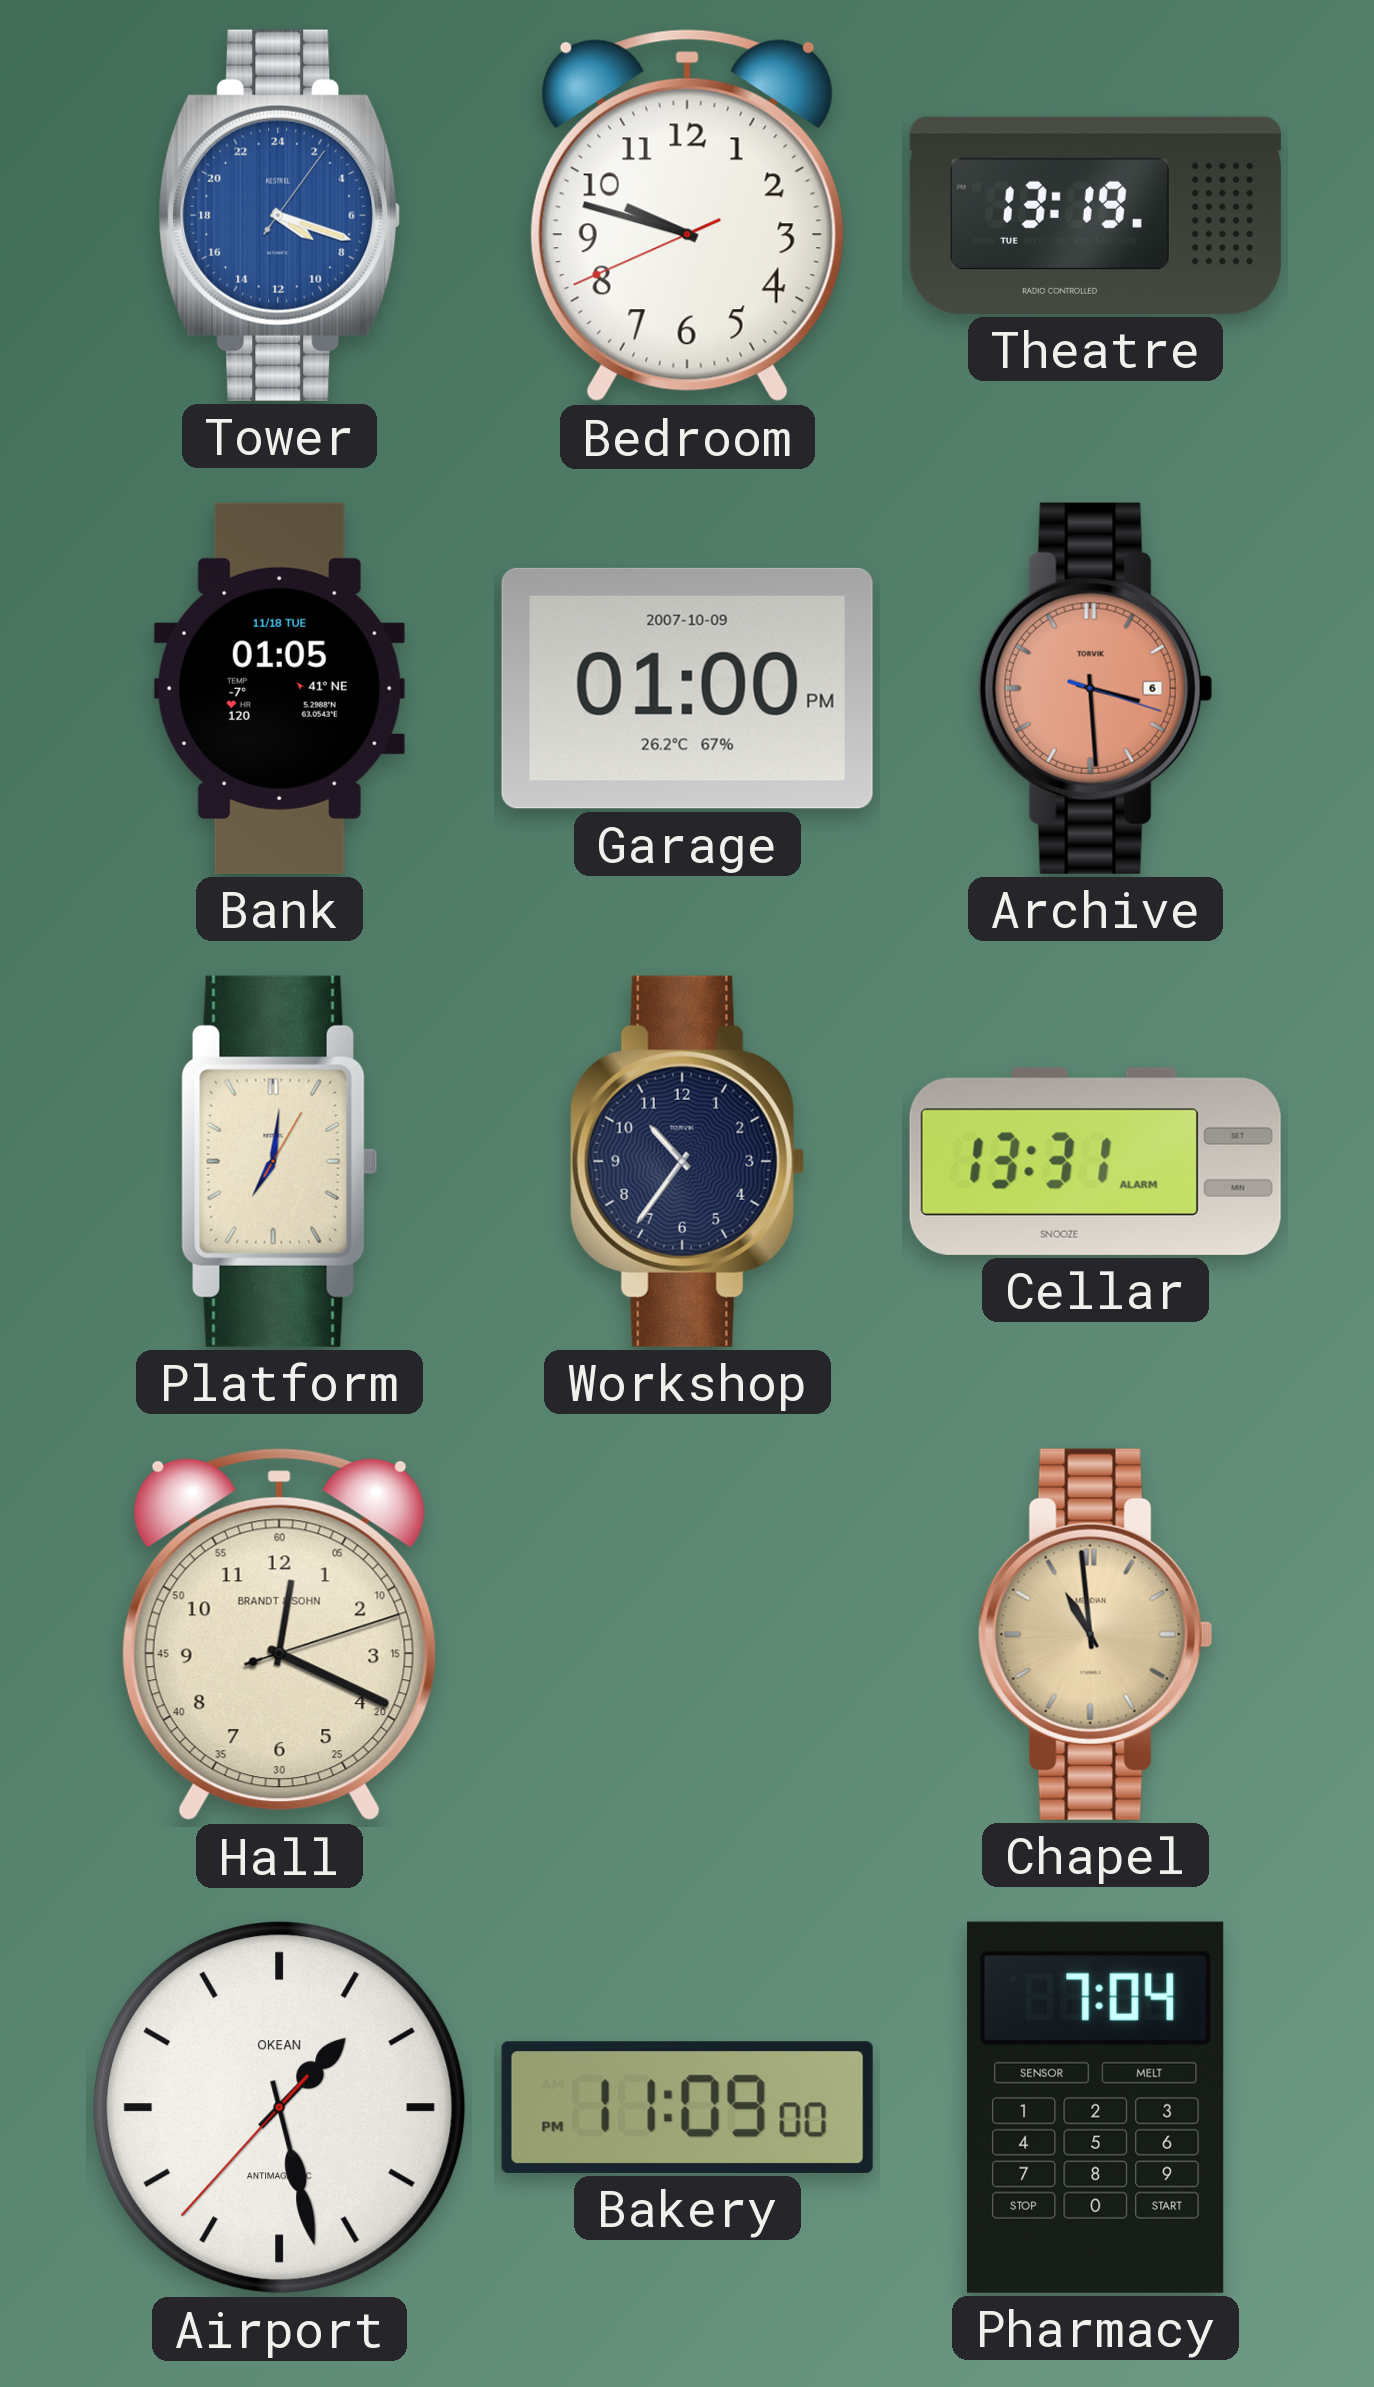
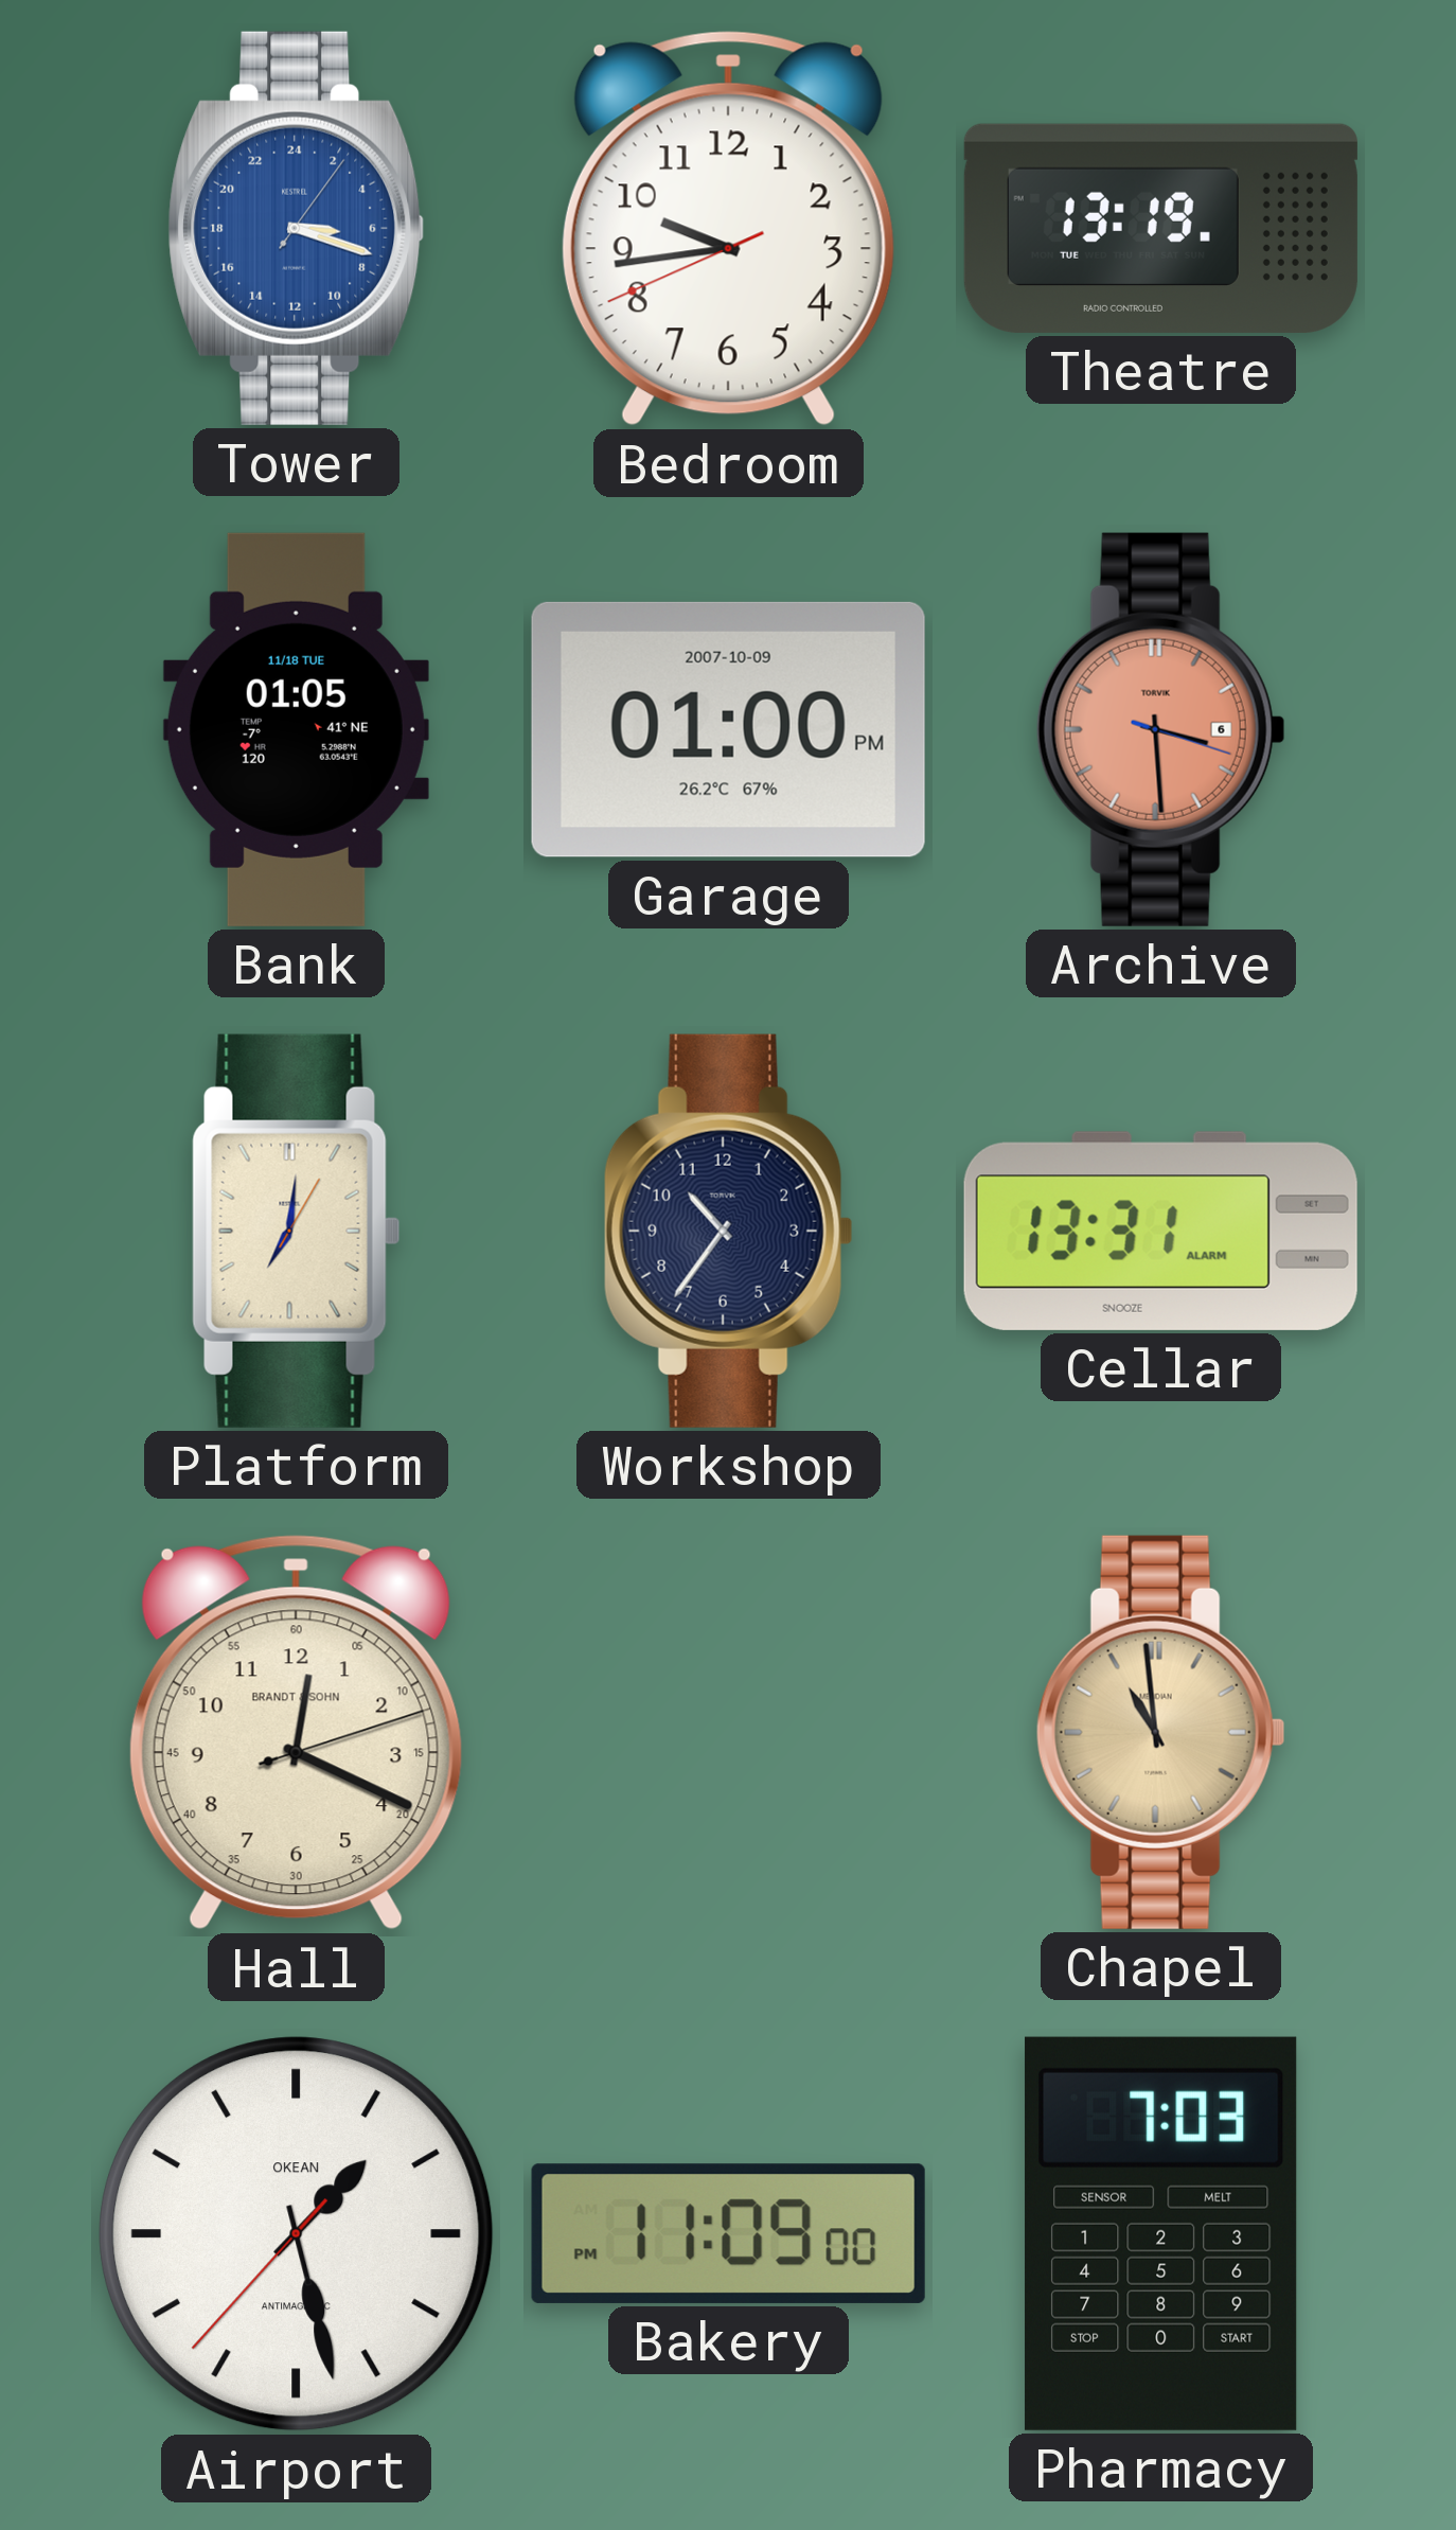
Tower: 8:18 -> 6:18
Bedroom: 9:47 -> 9:43
Pharmacy: 7:04 -> 7:03
